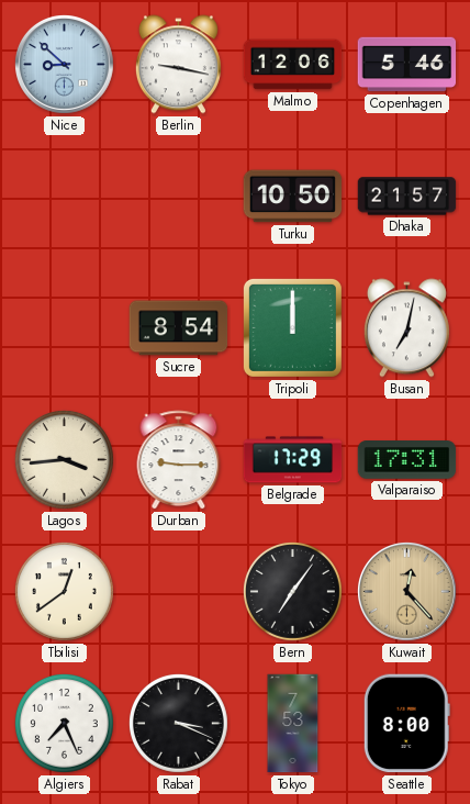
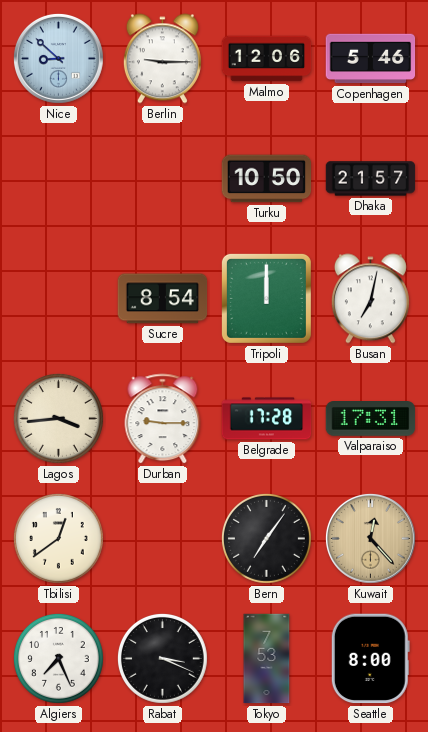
Berlin: 9:17 -> 9:15
Belgrade: 17:29 -> 17:28
